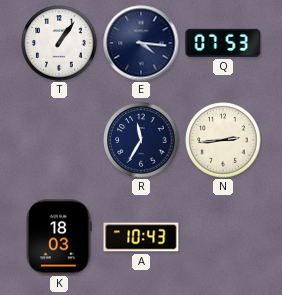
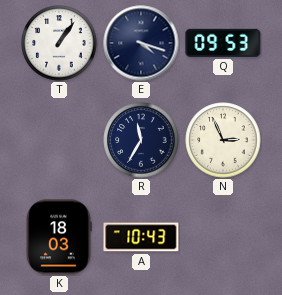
E: 4:16 -> 4:18
Q: 07:53 -> 09:53
N: 2:44 -> 2:56
